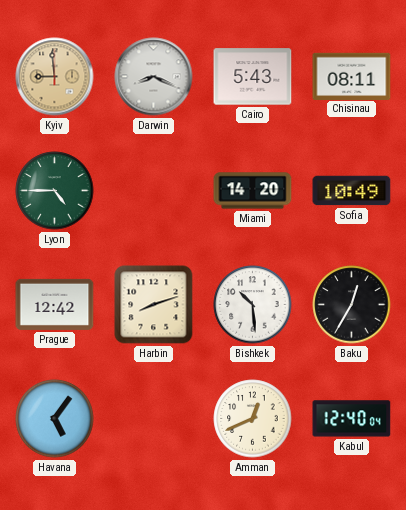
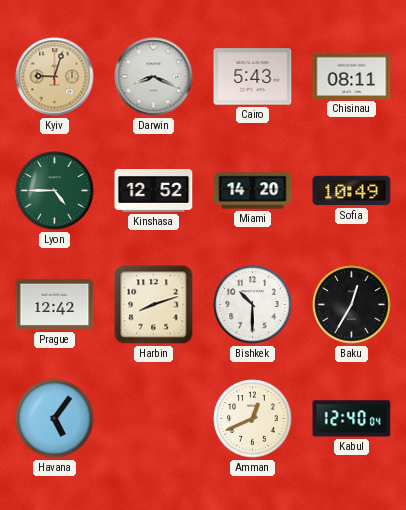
Kyiv: 8:59 -> 9:03
Kinshasa: none -> 12:52
Bishkek: 10:29 -> 10:30
